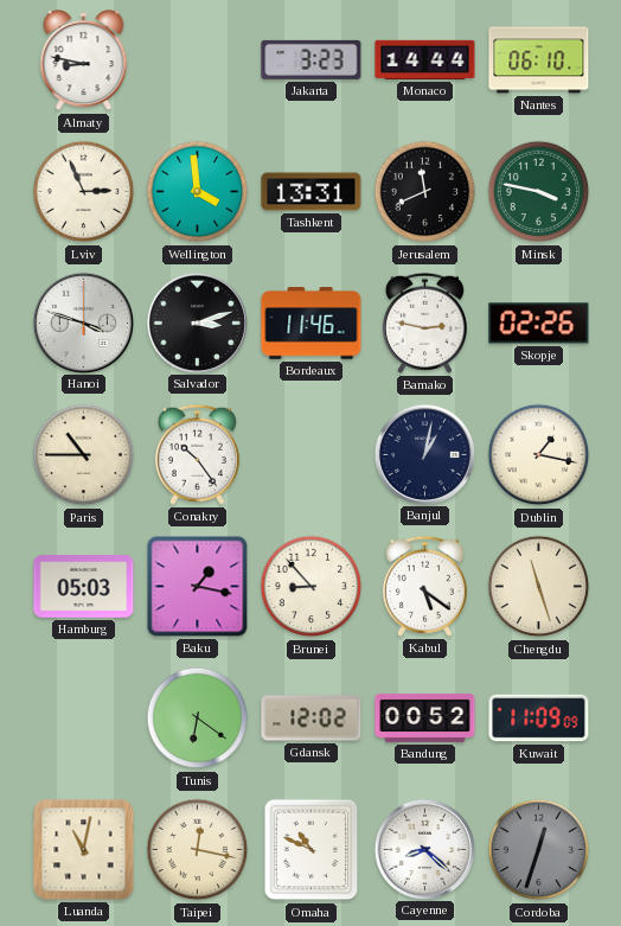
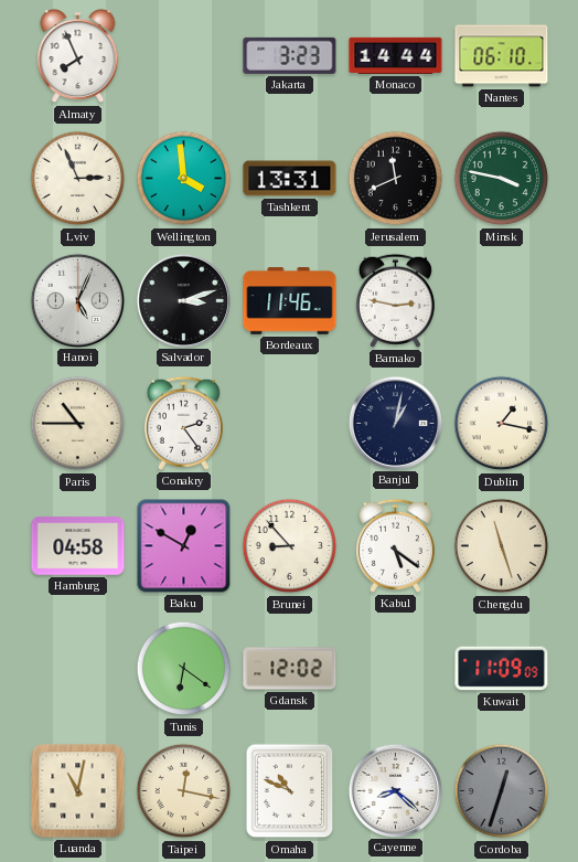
Almaty: 8:47 -> 7:56
Hanoi: 3:48 -> 5:04
Skopje: 02:26 -> none
Conakry: 10:24 -> 2:24
Hamburg: 05:03 -> 04:58
Baku: 1:17 -> 12:50
Bandung: 00:52 -> none
